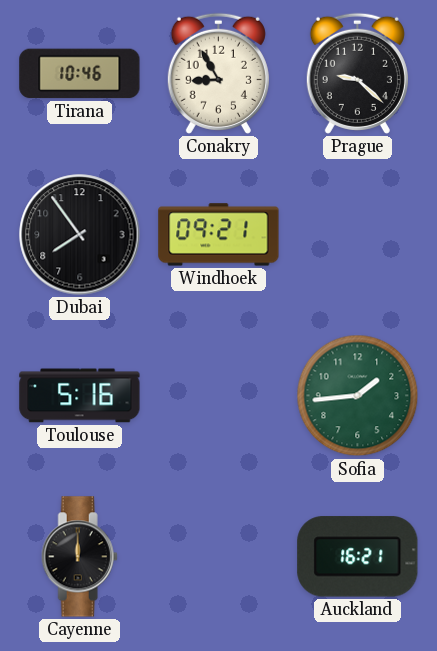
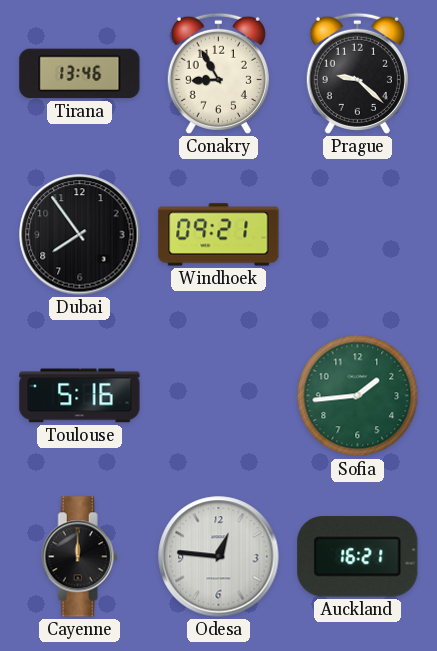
Tirana: 10:46 -> 13:46
Odesa: none -> 12:46
